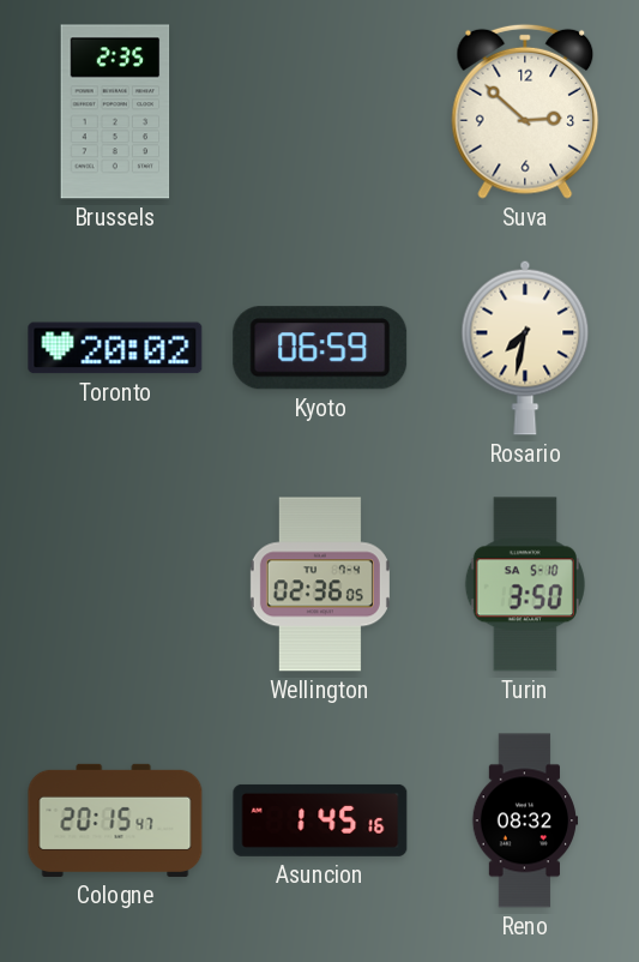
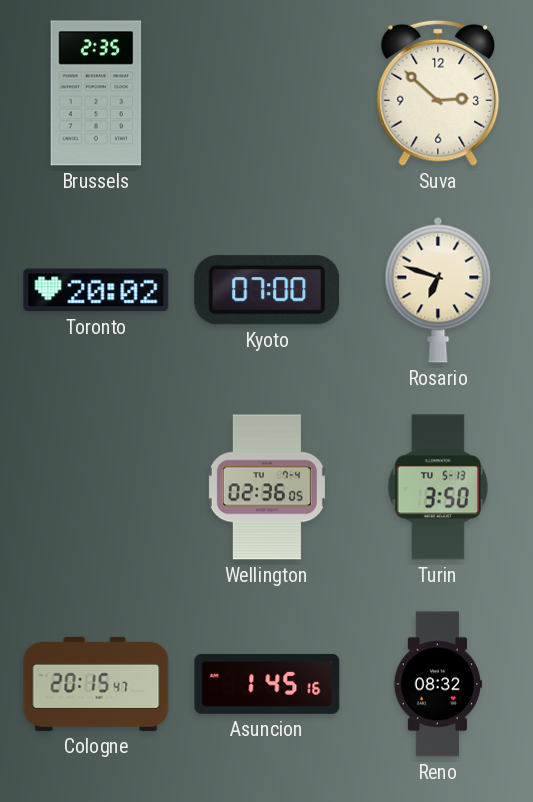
Kyoto: 06:59 -> 07:00
Rosario: 7:32 -> 6:48
Turin date: SA 5-10 -> TU 5-13
